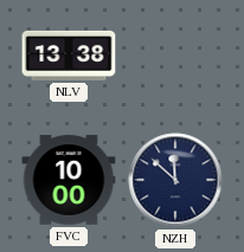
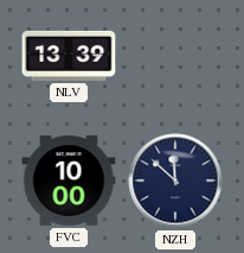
NLV: 13:38 -> 13:39
